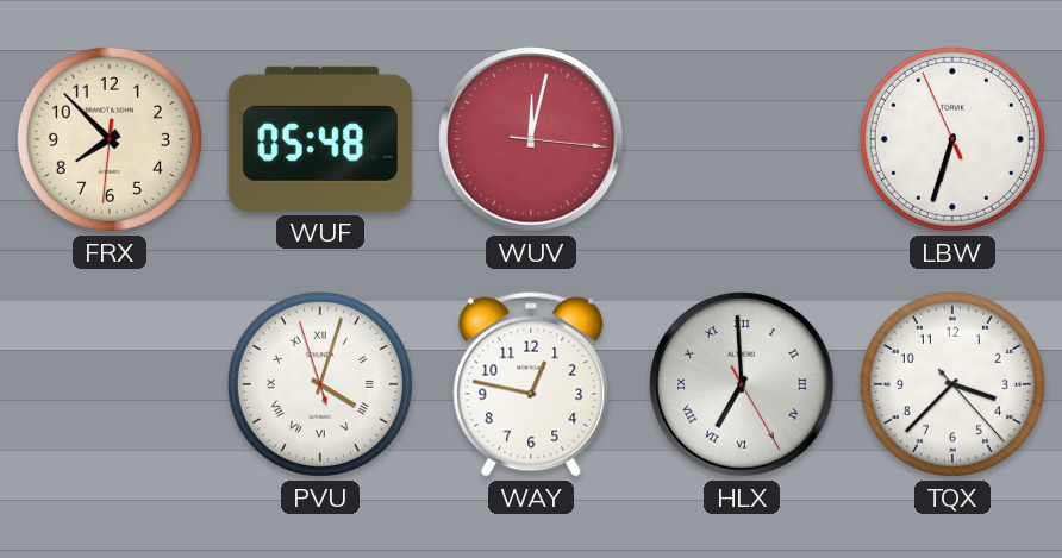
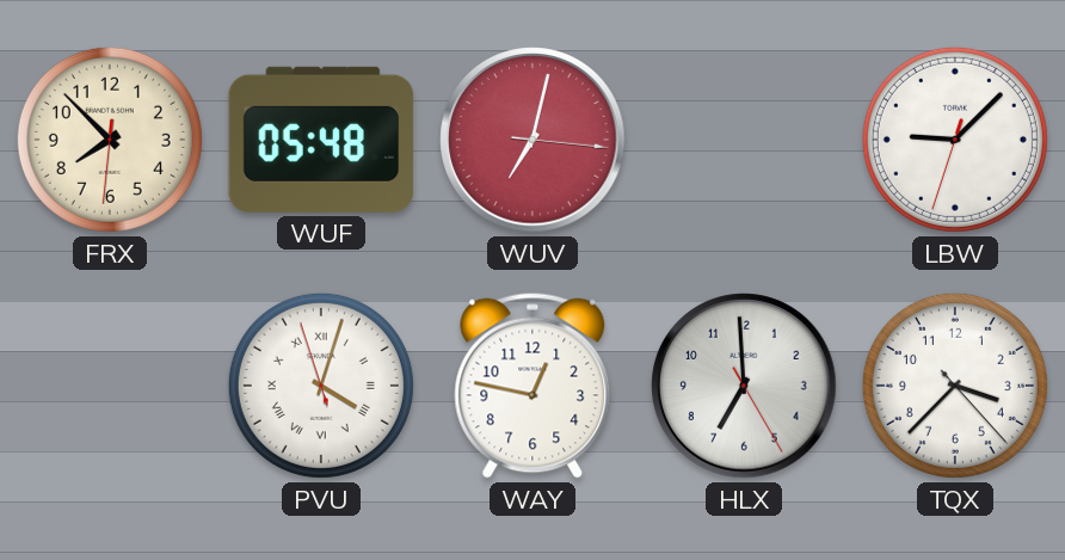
WUV: 12:02 -> 7:02
LBW: 6:32 -> 9:07
HLX numerals: Roman -> Arabic
